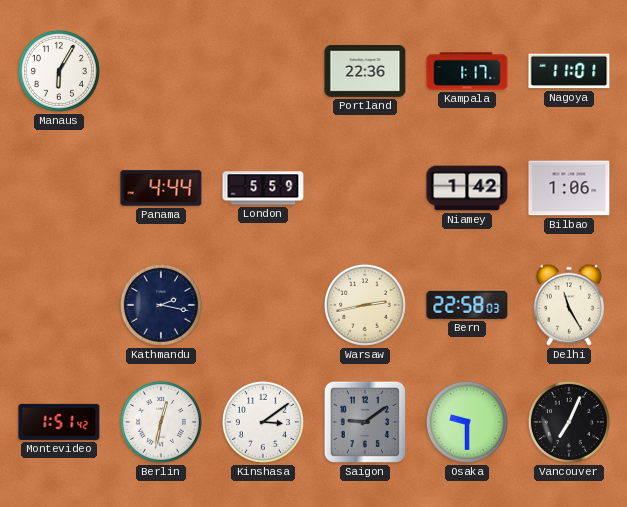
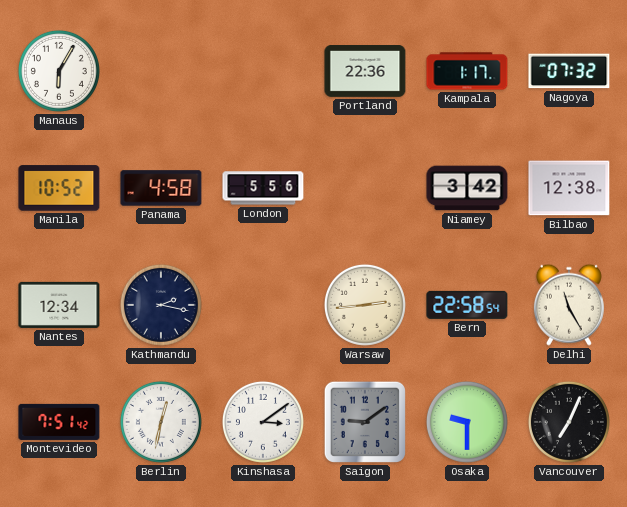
Nagoya: 11:01 -> 07:32
Manila: none -> 10:52
Panama: 4:44 -> 4:58
London: 5:59 -> 5:56
Niamey: 1:42 -> 3:42
Bilbao: 1:06 -> 12:38
Nantes: none -> 12:34
Warsaw: 2:43 -> 2:44
Bern: 22:58:03 -> 22:58:54
Montevideo: 1:51 -> 7:51
